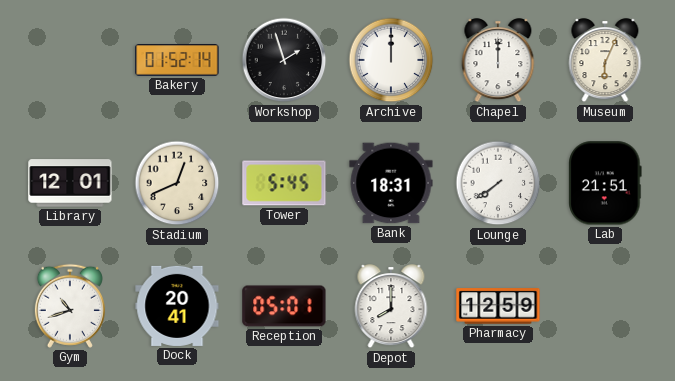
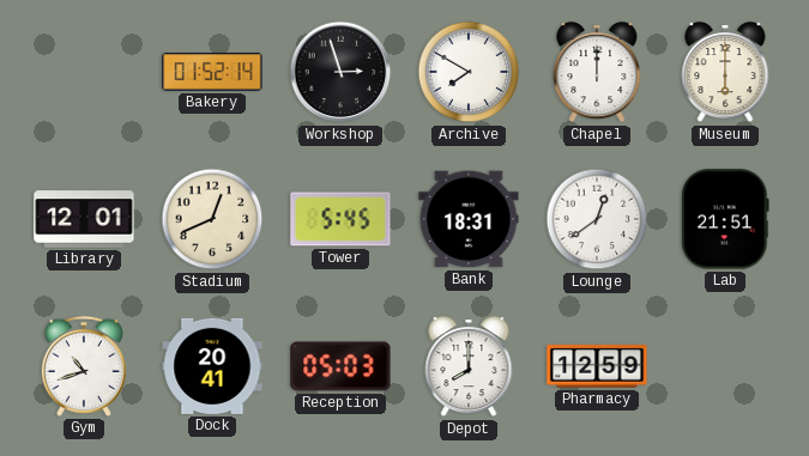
Workshop: 1:57 -> 2:57
Archive: 12:00 -> 7:50
Museum: 6:04 -> 6:00
Lounge: 7:39 -> 12:39
Reception: 05:01 -> 05:03
